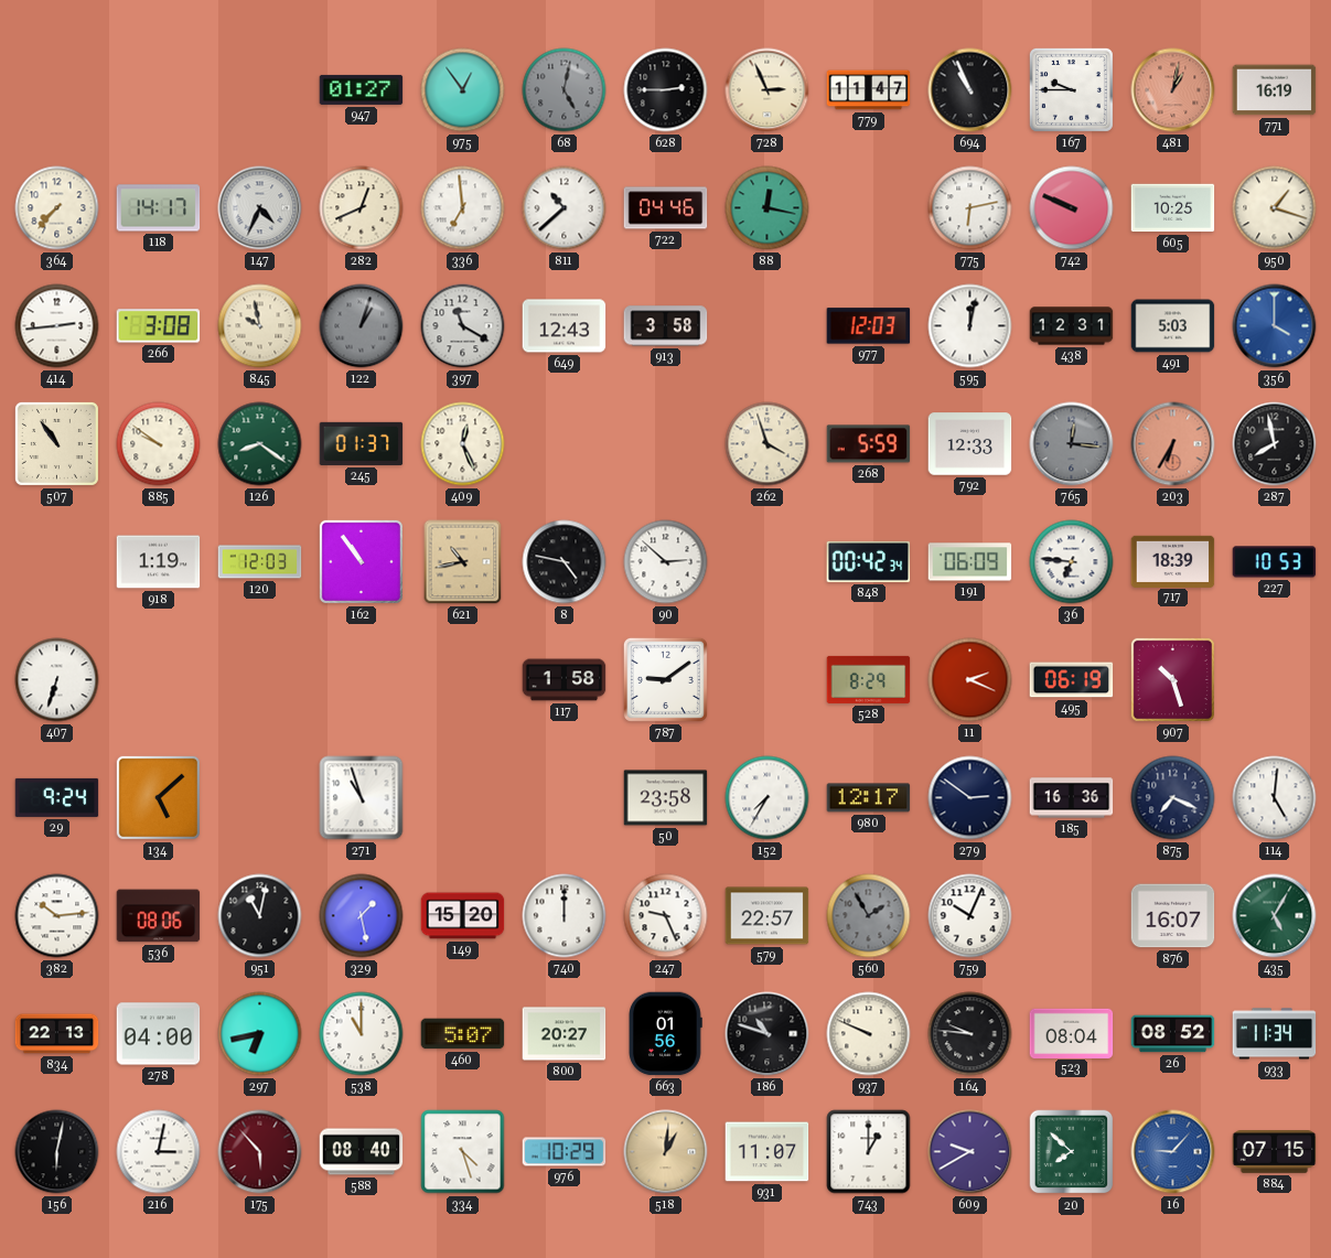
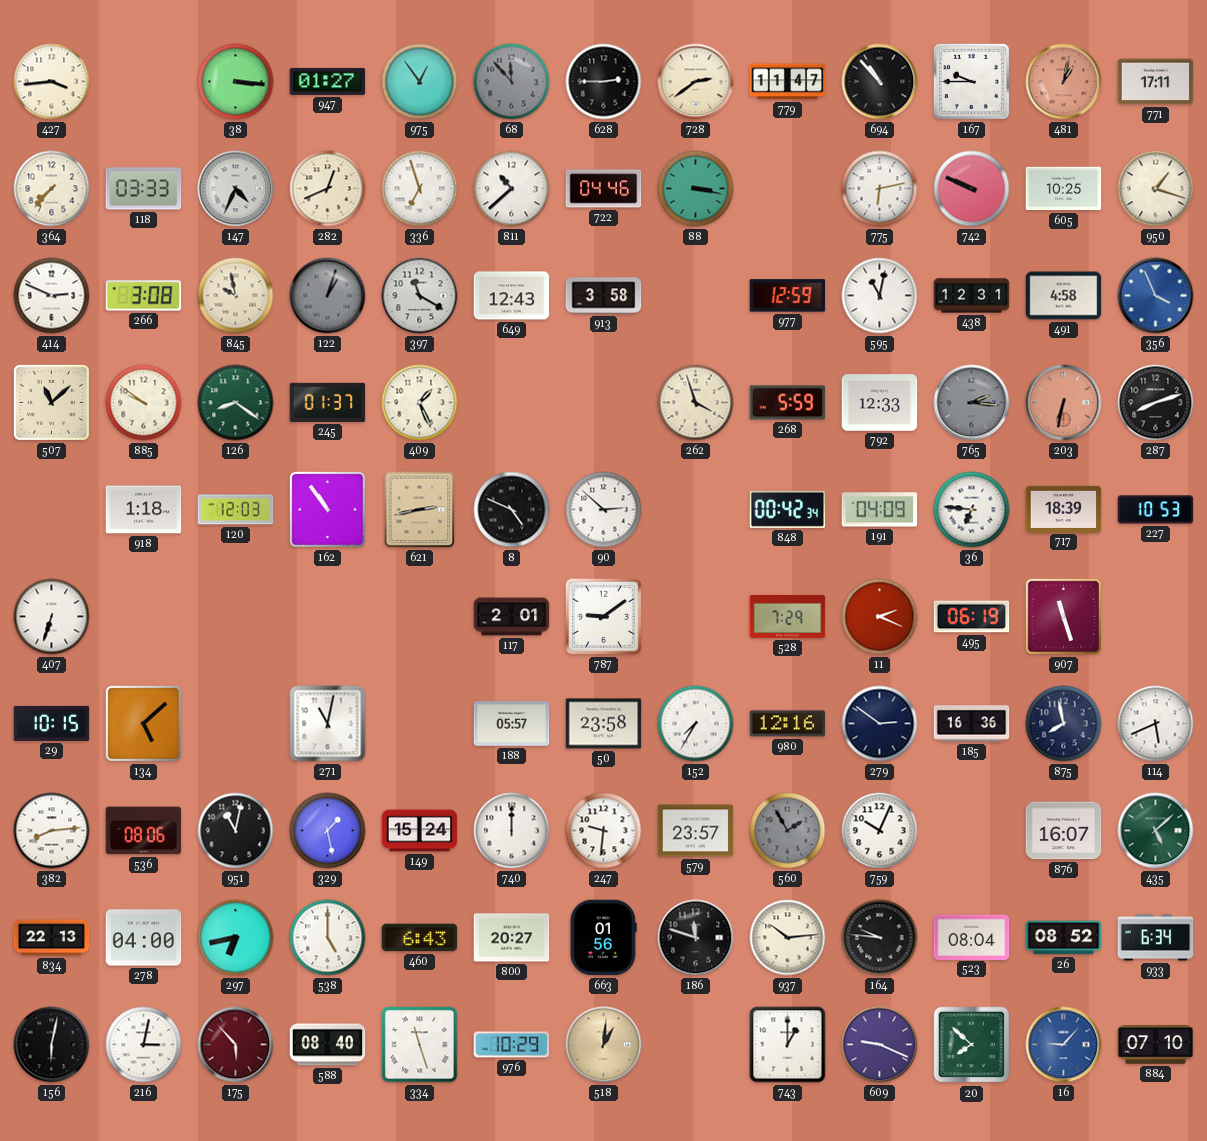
427: none -> 3:44
38: none -> 3:16
68: 5:02 -> 11:53
728: 2:56 -> 2:39
694: 10:56 -> 10:53
771: 16:19 -> 17:11
118: 14:17 -> 03:33
336: 6:59 -> 6:57
88: 12:17 -> 3:17
414: 2:44 -> 2:49
977: 12:03 -> 12:59
595: 12:02 -> 11:02
491: 5:03 -> 4:58
356: 4:00 -> 3:56
507: 10:54 -> 11:08
409: 12:26 -> 1:26
765: 12:16 -> 2:16
203: 6:35 -> 6:32
287: 7:58 -> 8:12
918: 1:19 -> 1:18
621: 10:43 -> 2:43
8: 4:47 -> 4:49
191: 06:09 -> 04:09
117: 1:58 -> 2:01
528: 8:29 -> 7:29
907: 10:27 -> 11:27
29: 9:24 -> 10:15
271: 10:57 -> 11:02
188: none -> 05:57
980: 12:17 -> 12:16
875: 7:19 -> 7:58
114: 5:01 -> 5:41
382: 10:14 -> 8:14
149: 15:20 -> 15:24
247: 9:26 -> 9:31
579: 22:57 -> 23:57
435: 5:05 -> 5:08
538: 11:00 -> 5:00
460: 5:07 -> 6:43
186: 10:48 -> 11:48
937: 9:49 -> 10:14
933: 11:34 -> 6:34
334: 4:27 -> 11:27
931: 11:07 -> none
609: 9:40 -> 9:19
884: 07:15 -> 07:10
